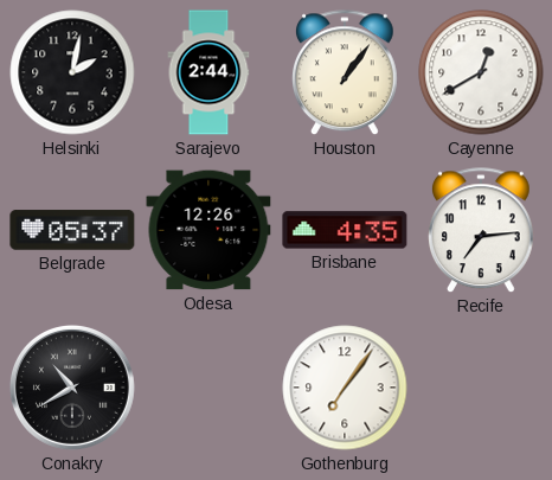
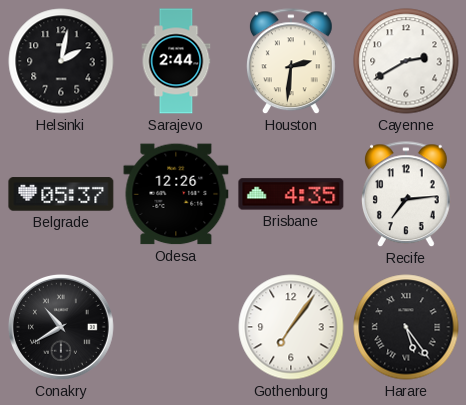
Houston: 1:06 -> 2:31
Cayenne: 12:40 -> 2:40
Harare: none -> 5:24
